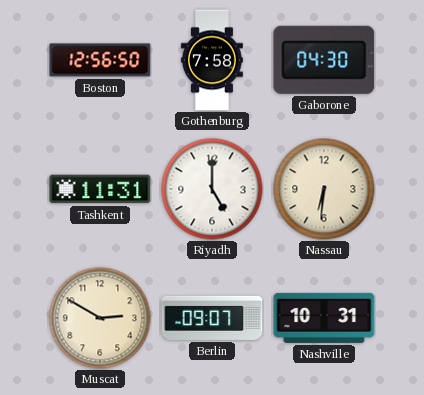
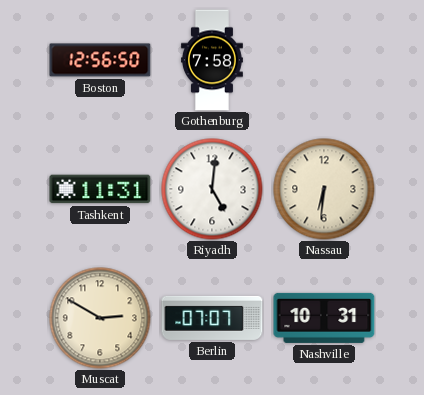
Gaborone: 04:30 -> none
Riyadh: 5:00 -> 5:01
Berlin: 09:07 -> 07:07
